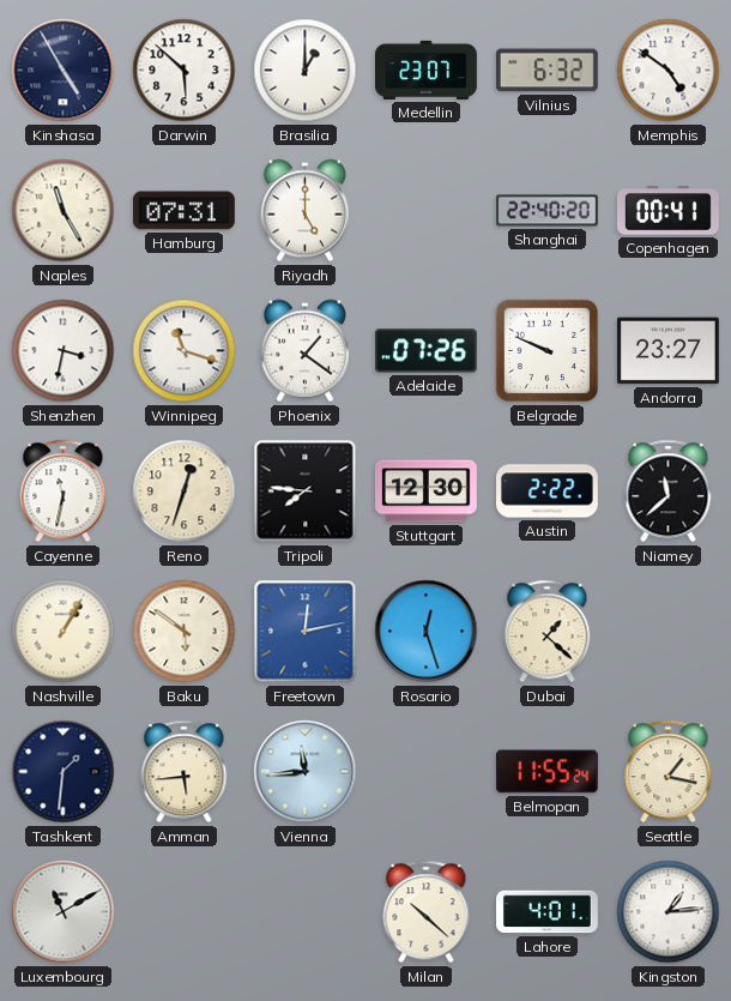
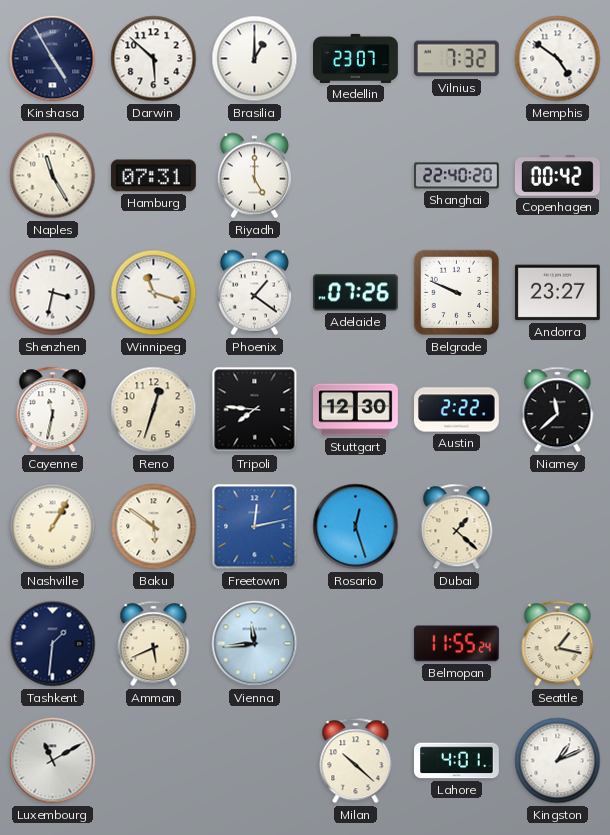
Vilnius: 6:32 -> 7:32
Copenhagen: 00:41 -> 00:42
Amman: 5:44 -> 5:41
Kingston: 1:14 -> 1:11
